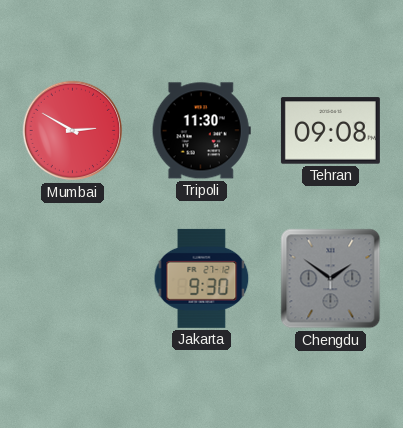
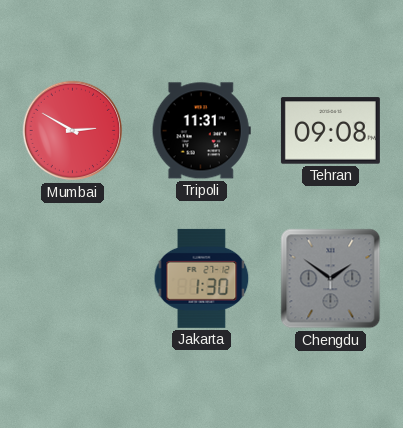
Tripoli: 11:30 -> 11:31
Jakarta: 9:30 -> 1:30
